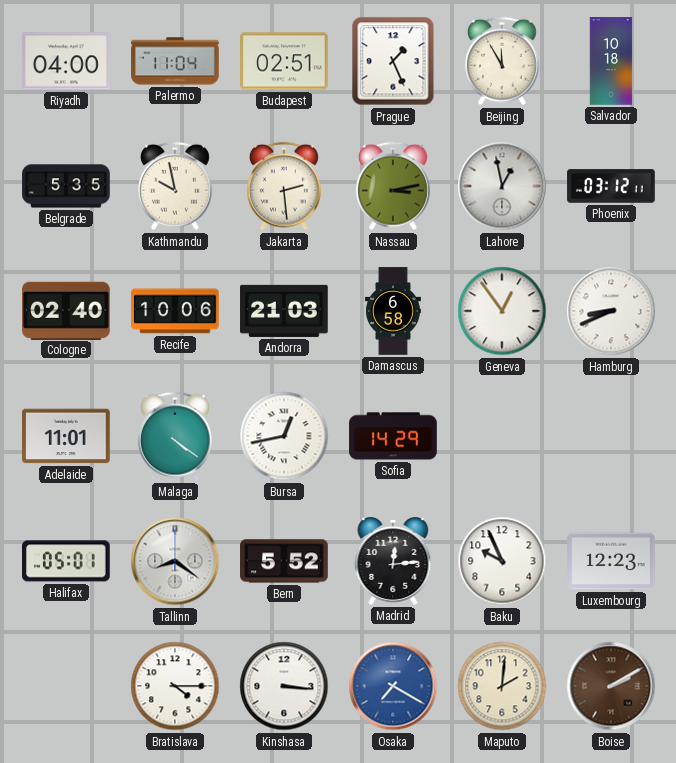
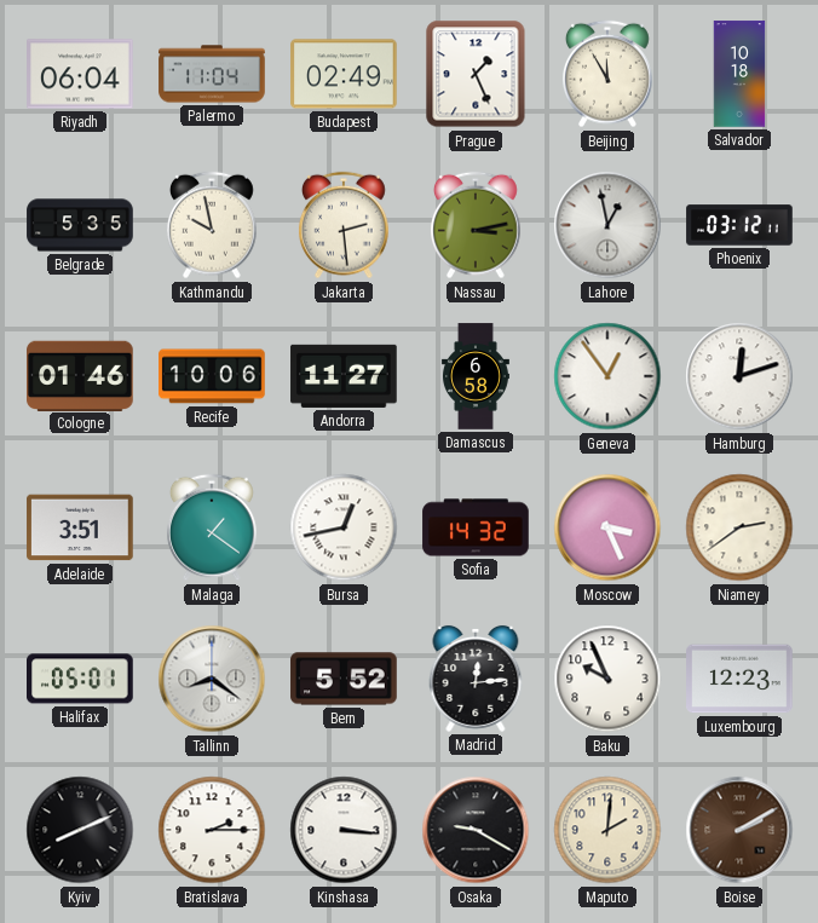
Riyadh: 04:00 -> 06:04
Budapest: 02:51 -> 02:49
Cologne: 02:40 -> 01:46
Andorra: 21:03 -> 11:27
Hamburg: 8:41 -> 12:12
Adelaide: 11:01 -> 3:51
Malaga: 4:21 -> 1:21
Sofia: 14:29 -> 14:32
Moscow: none -> 3:26
Niamey: none -> 2:39
Kyiv: none -> 8:11
Bratislava: 4:15 -> 2:15
Osaka: 7:20 -> 9:20
Osaka dial: blue -> black
